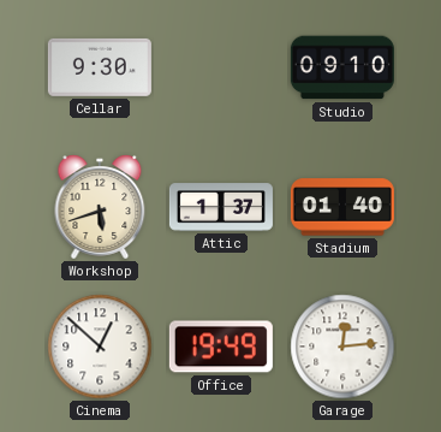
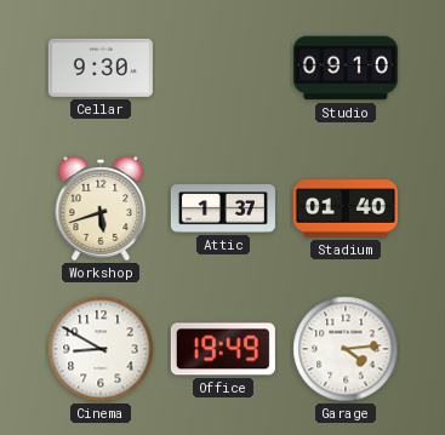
Cinema: 12:52 -> 8:50
Garage: 12:14 -> 4:14
